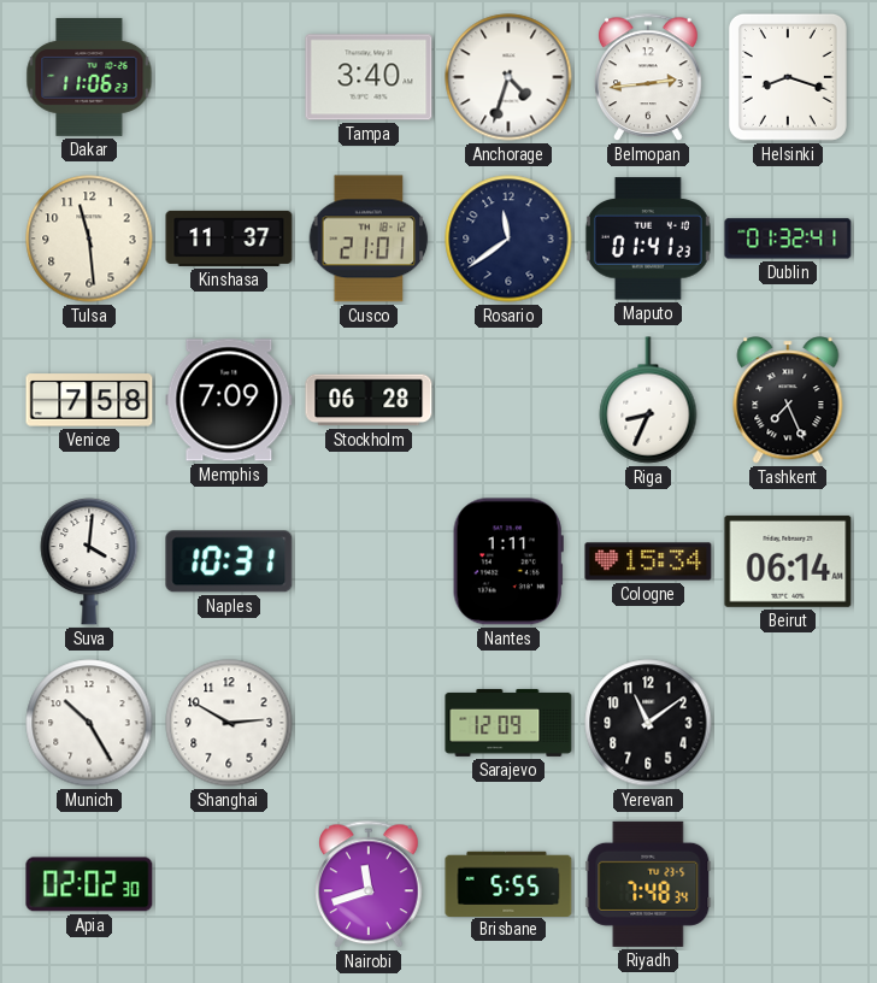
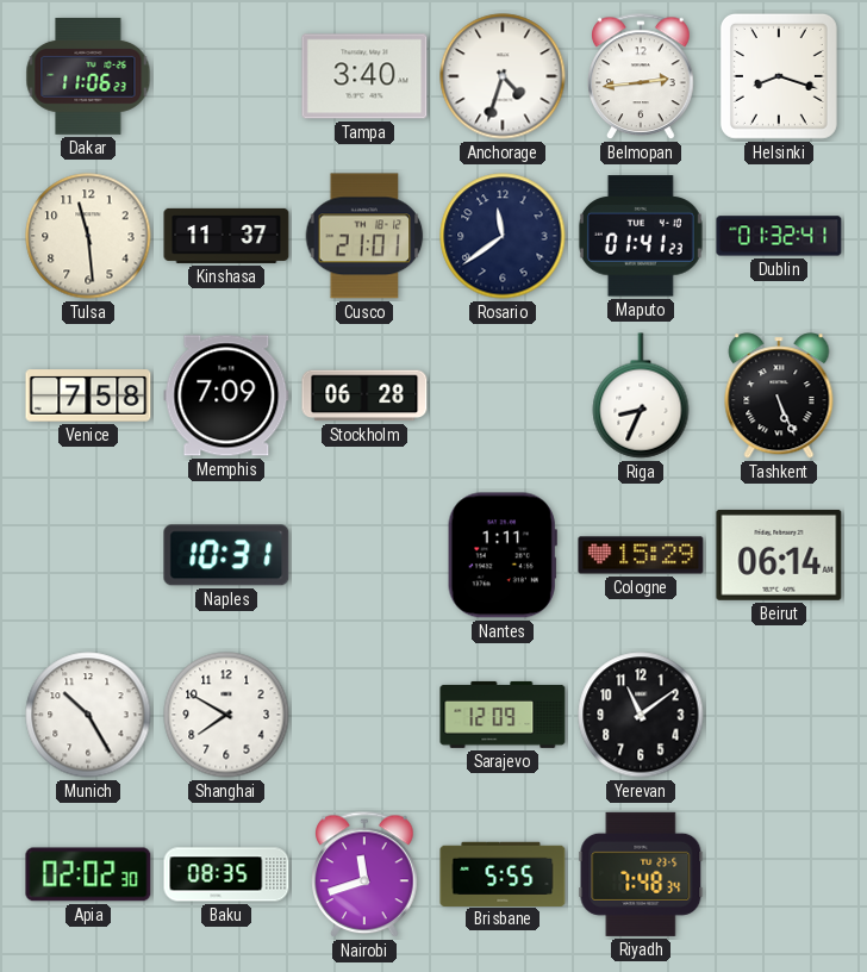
Tashkent: 7:26 -> 5:26
Suva: 4:01 -> none
Cologne: 15:34 -> 15:29
Shanghai: 2:50 -> 7:50
Baku: none -> 08:35
